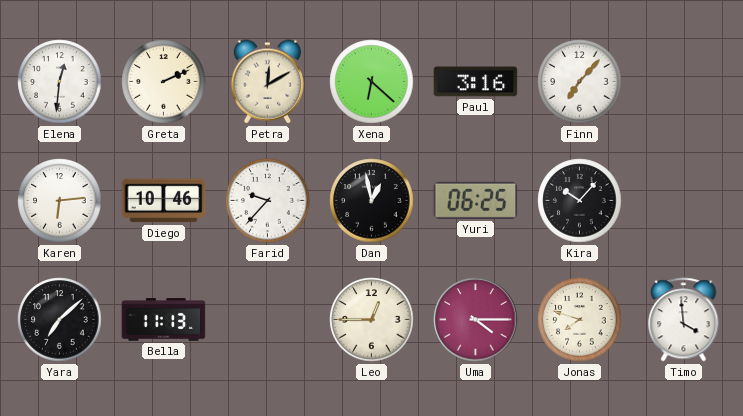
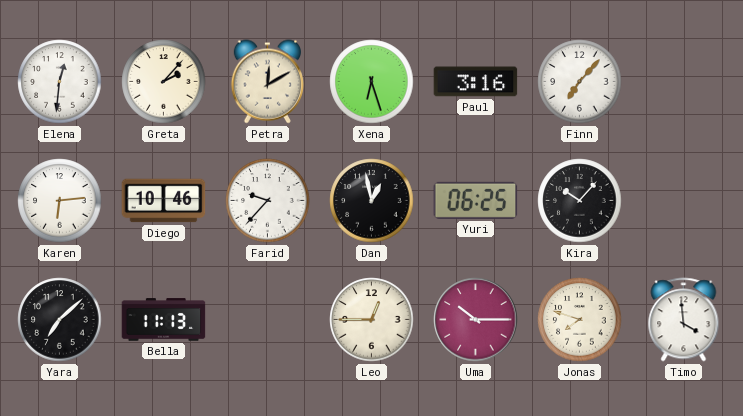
Greta: 2:11 -> 2:07
Xena: 6:22 -> 6:27
Uma: 4:15 -> 10:15
